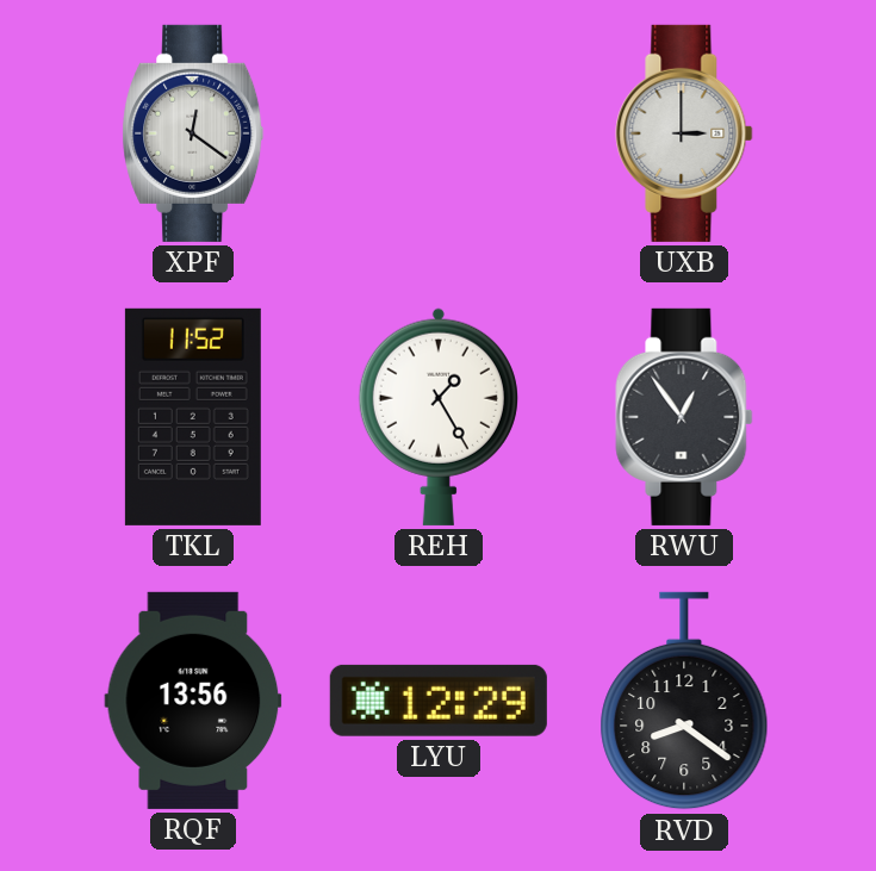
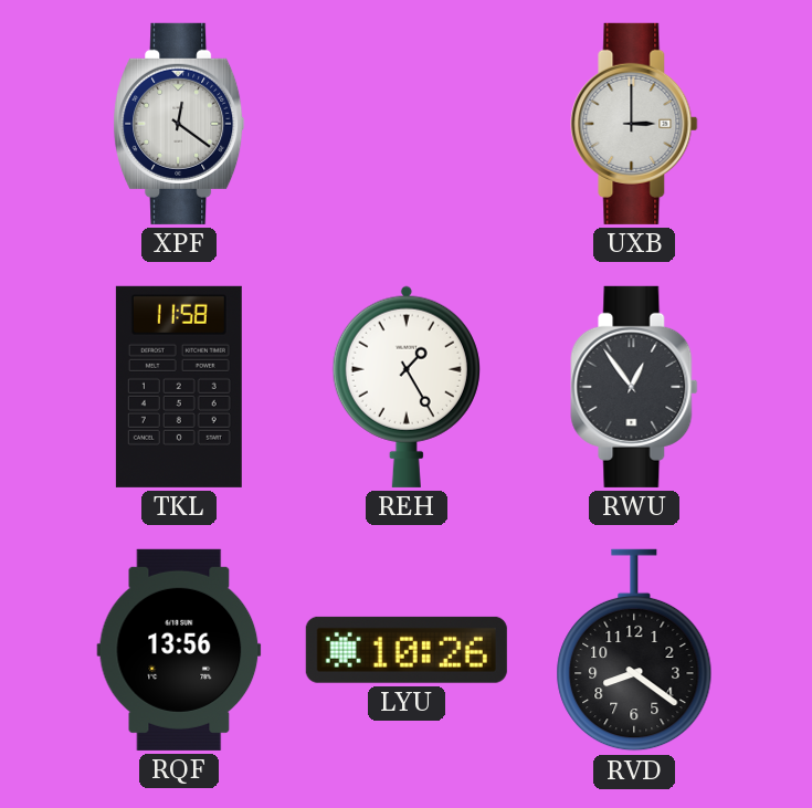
TKL: 11:52 -> 11:58
LYU: 12:29 -> 10:26
